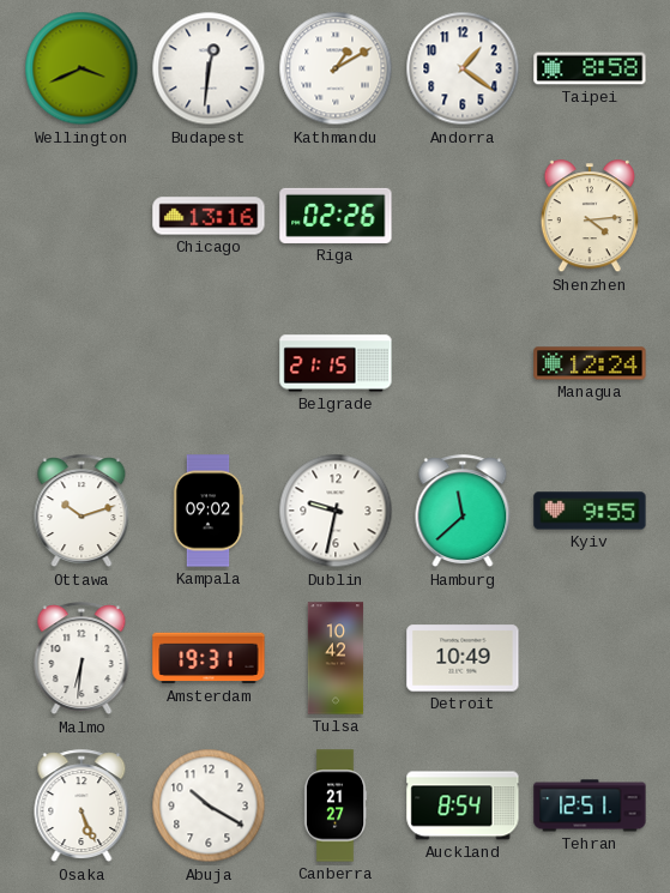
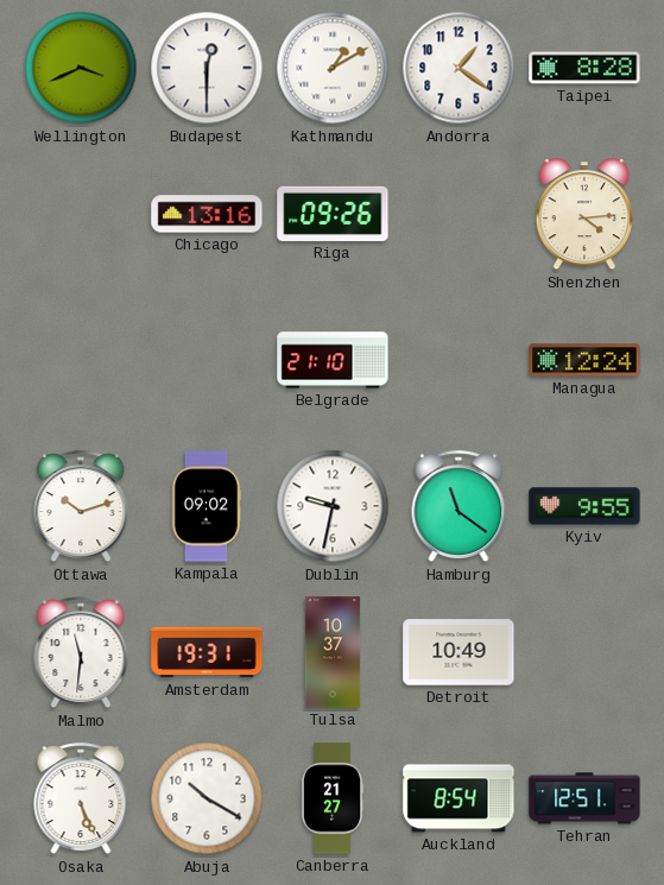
Budapest: 12:31 -> 12:30
Taipei: 8:58 -> 8:28
Riga: 02:26 -> 09:26
Belgrade: 21:15 -> 21:10
Hamburg: 11:38 -> 11:21
Malmo: 6:31 -> 11:31
Tulsa: 10:42 -> 10:37
